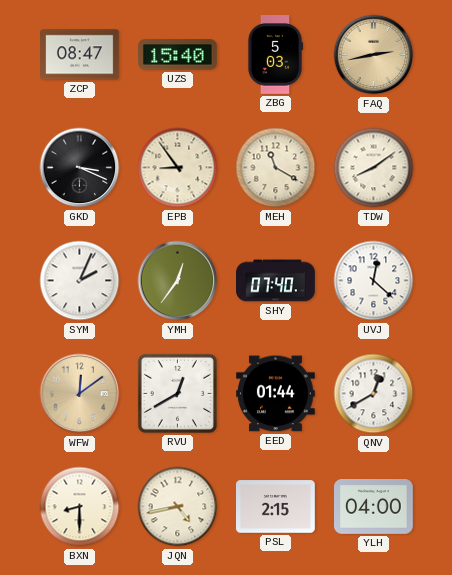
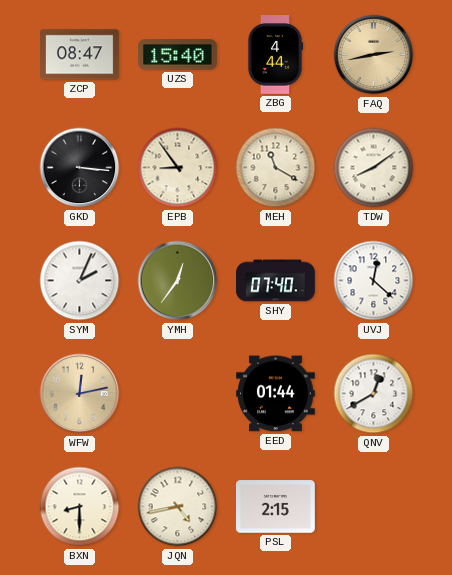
ZBG: 5:03 -> 4:44
GKD: 3:19 -> 3:16
WFW: 12:09 -> 12:13
RVU: 12:40 -> none
YLH: 04:00 -> none
